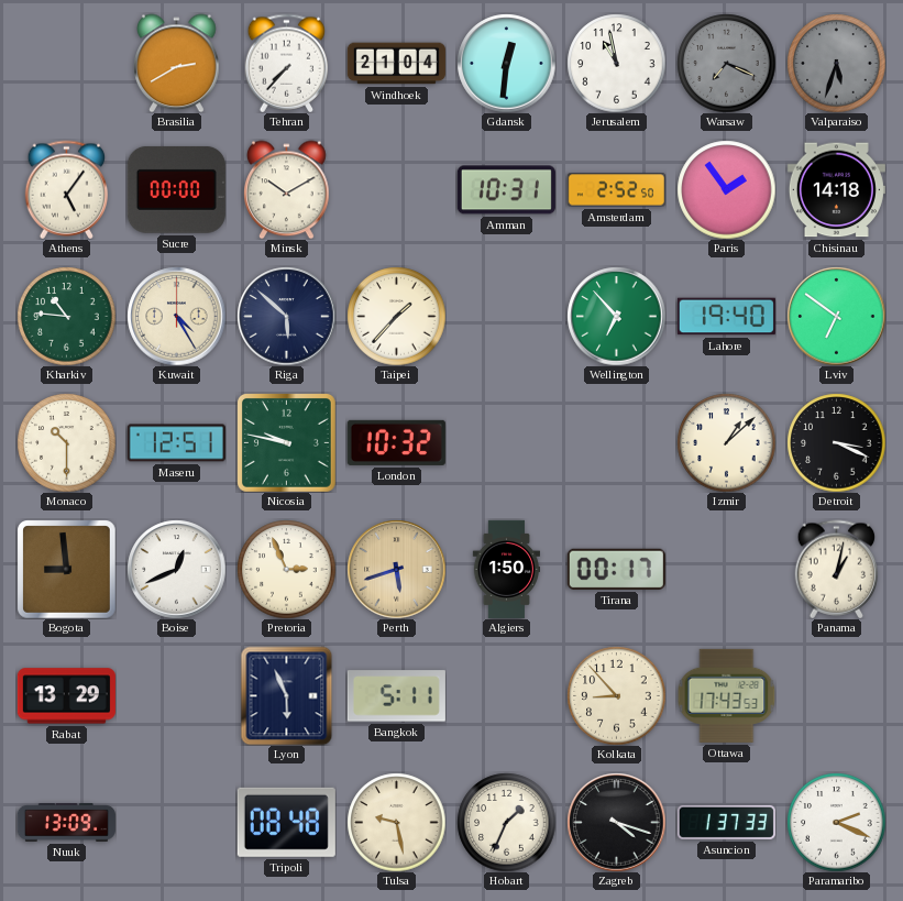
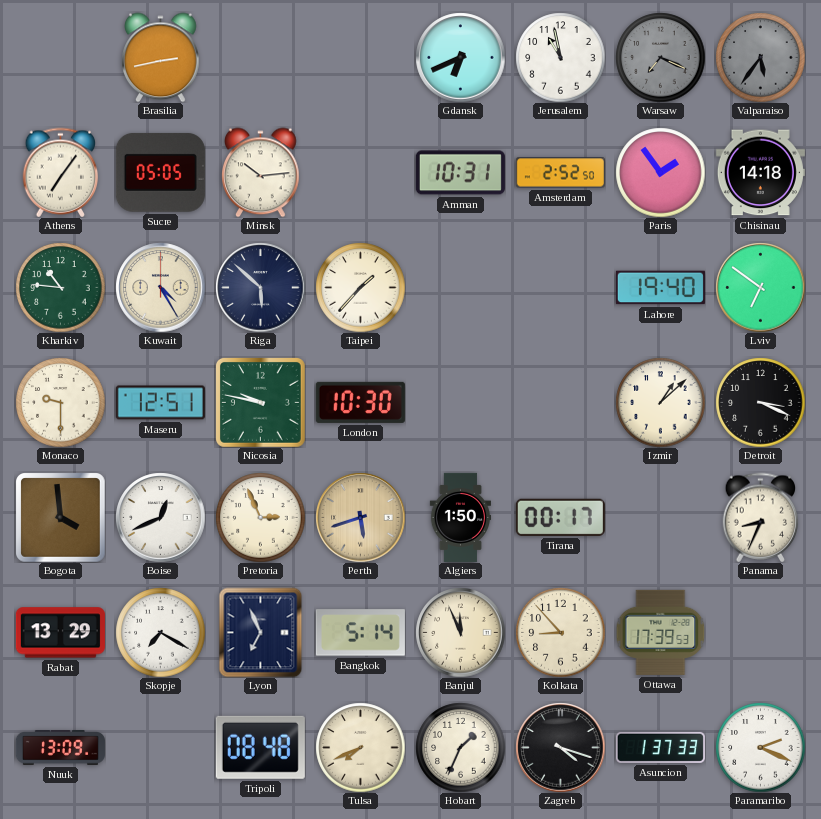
Brasilia: 2:40 -> 2:43
Tehran: 7:37 -> none
Windhoek: 21:04 -> none
Gdansk: 12:31 -> 6:41
Valparaiso: 5:33 -> 5:36
Athens: 5:06 -> 7:06
Sucre: 00:00 -> 05:05
Minsk: 10:10 -> 10:14
Wellington: 6:53 -> none
Monaco: 10:30 -> 9:30
London: 10:32 -> 10:30
Bogota: 8:59 -> 3:59
Panama: 1:02 -> 8:34
Skopje: none -> 7:20
Lyon: 5:56 -> 6:56
Bangkok: 5:11 -> 5:14
Banjul: none -> 11:56
Ottawa: 17:43 -> 17:39
Tulsa: 9:28 -> 7:41
